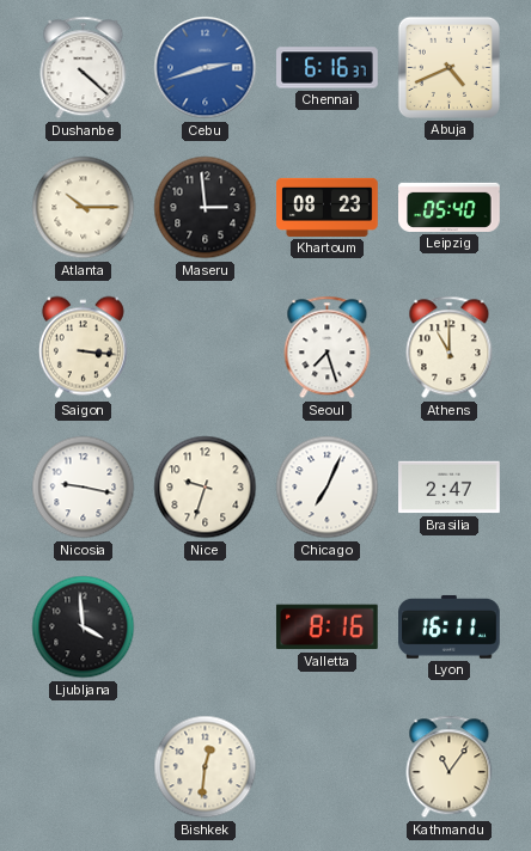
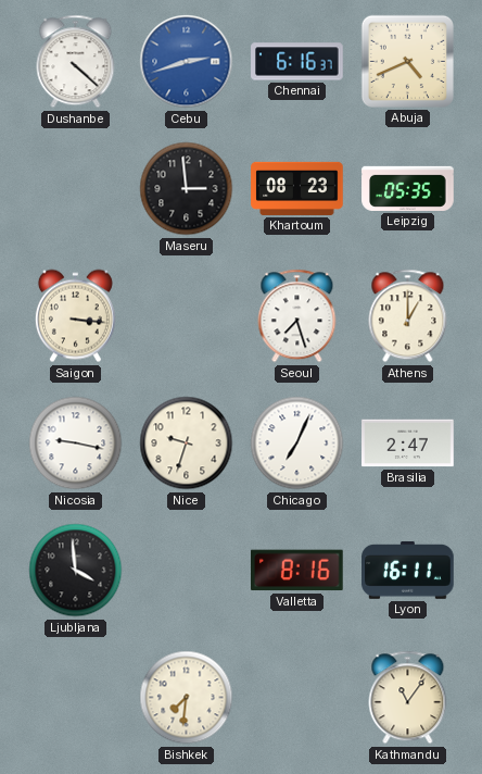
Atlanta: 10:15 -> none
Leipzig: 05:40 -> 05:35
Athens: 11:00 -> 1:00
Bishkek: 12:31 -> 7:31
